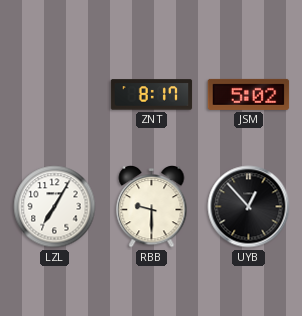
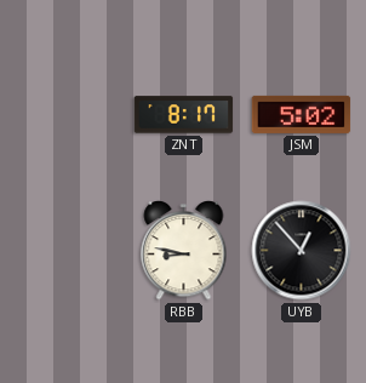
LZL: 7:05 -> none
RBB: 9:30 -> 8:47
